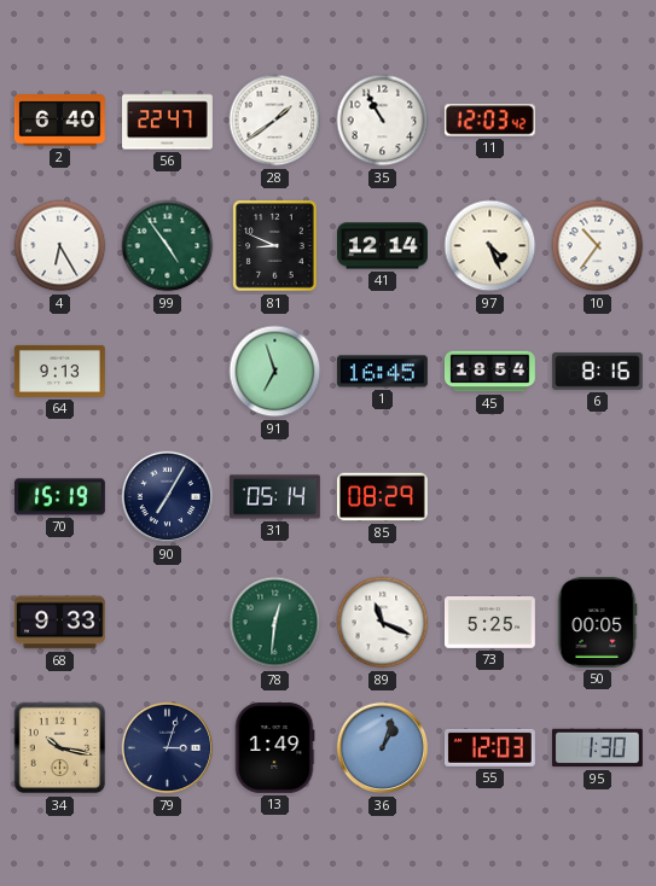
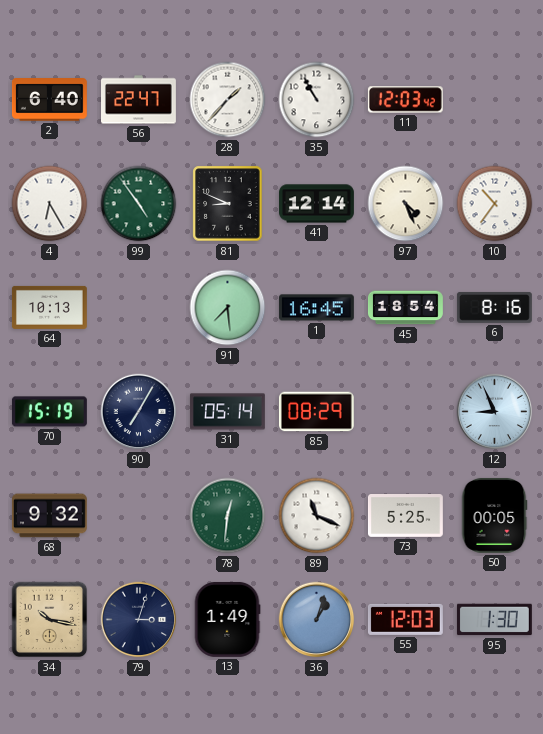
28: 1:39 -> 1:37
64: 9:13 -> 10:13
91: 6:57 -> 7:29
12: none -> 8:56
68: 9:33 -> 9:32
